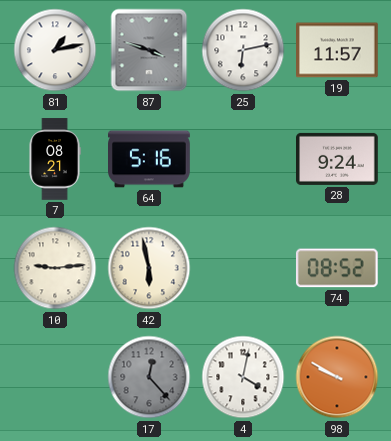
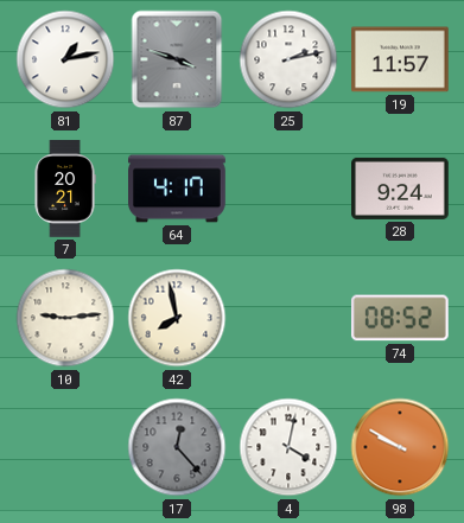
25: 6:13 -> 2:13
7: 08:21 -> 20:21
64: 5:16 -> 4:17
42: 5:58 -> 7:58
